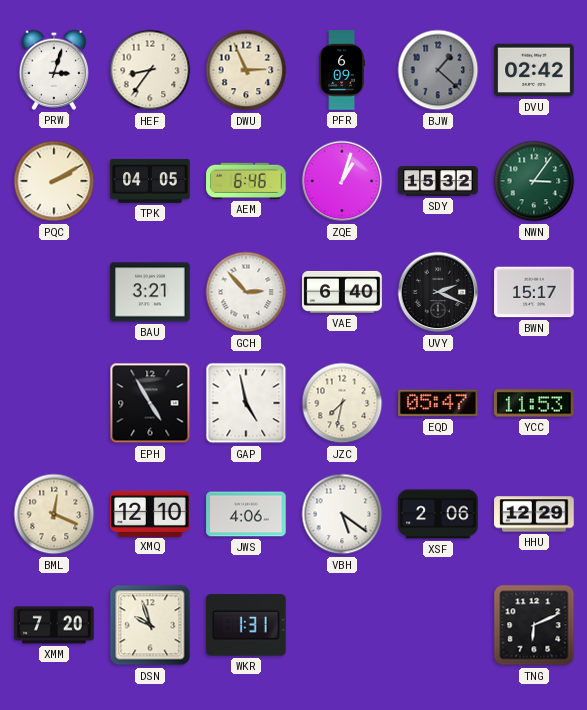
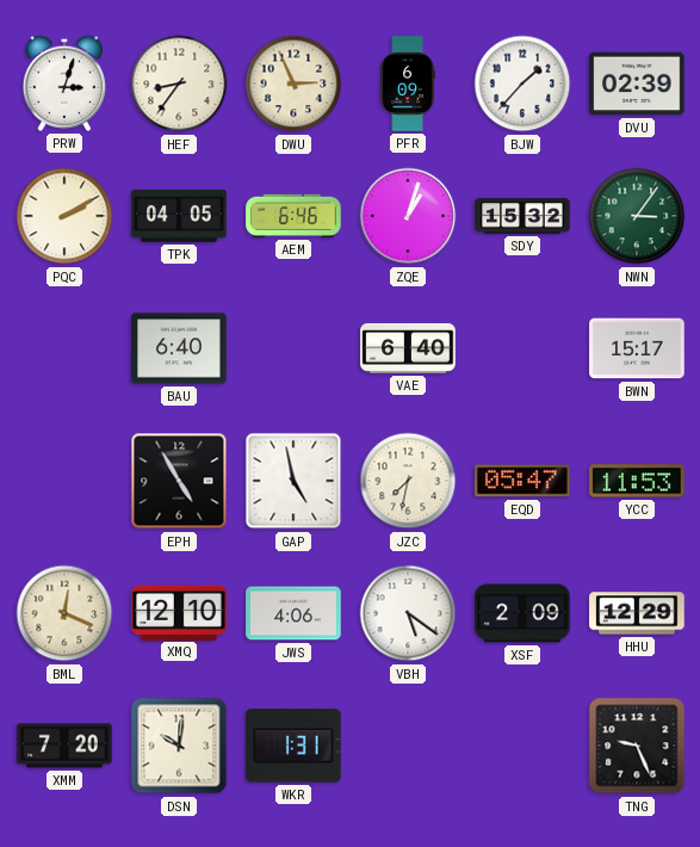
BJW: 1:22 -> 1:37
BJW dial: grey -> white
DVU: 02:42 -> 02:39
BAU: 3:21 -> 6:40
GCH: 2:53 -> none
UVY: 2:19 -> none
XSF: 2:06 -> 2:09
DSN: 9:57 -> 10:01
TNG: 6:11 -> 9:26
